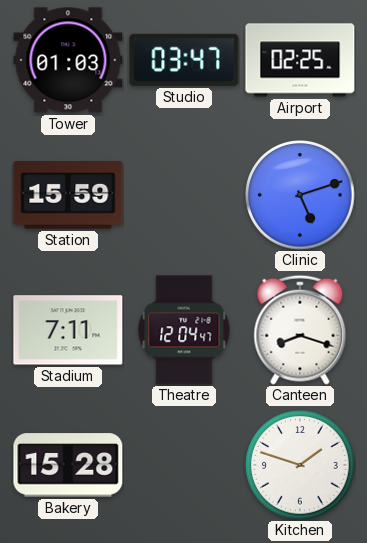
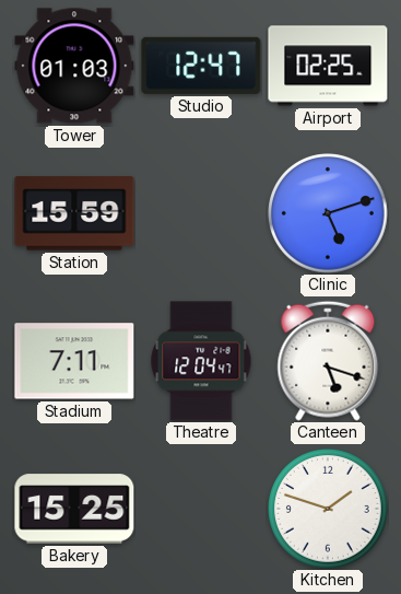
Studio: 03:47 -> 12:47
Canteen: 8:18 -> 5:18
Bakery: 15:28 -> 15:25
